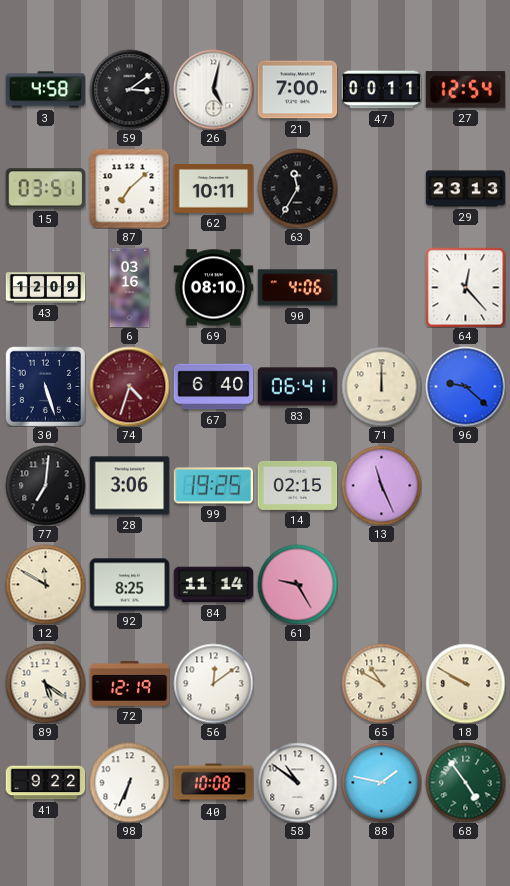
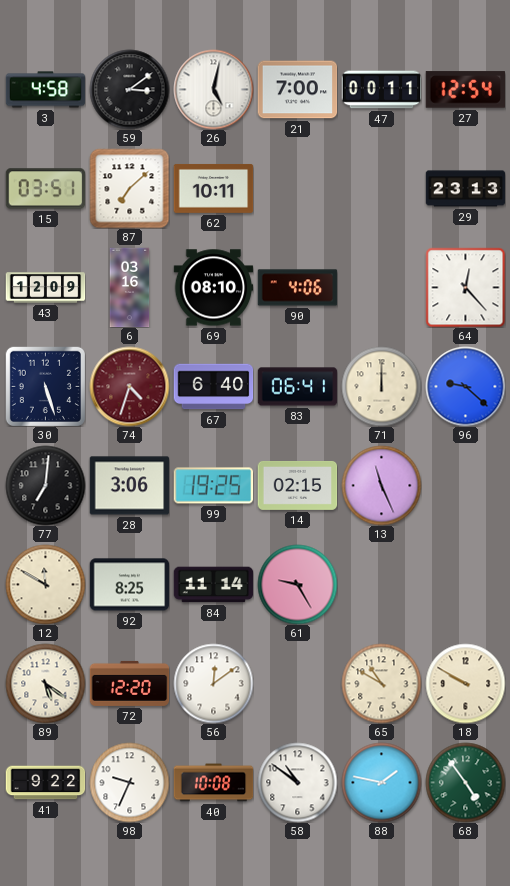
63: 11:35 -> none
72: 12:19 -> 12:20
98: 6:34 -> 9:34
